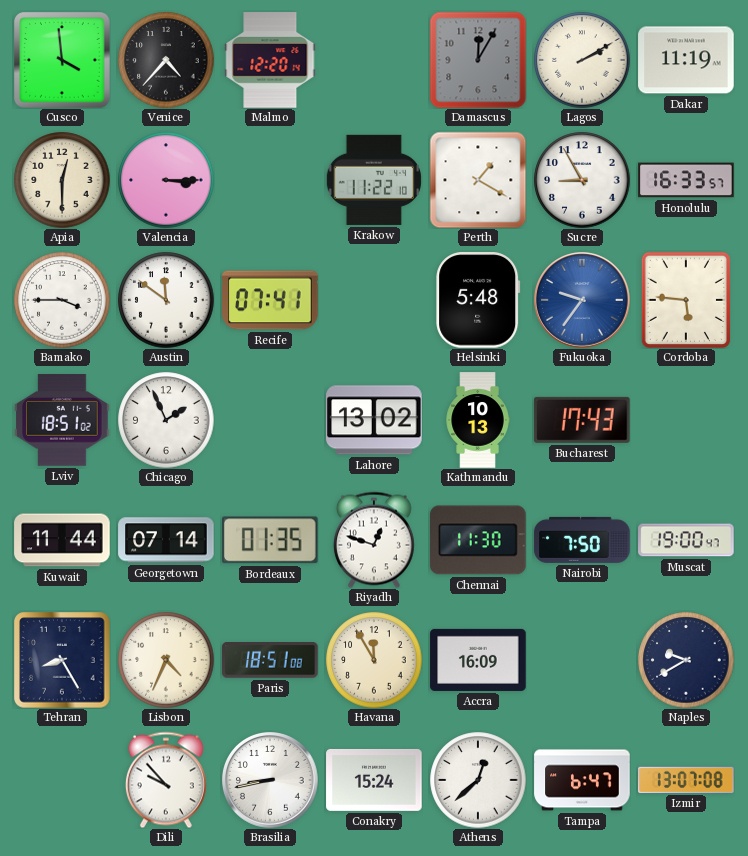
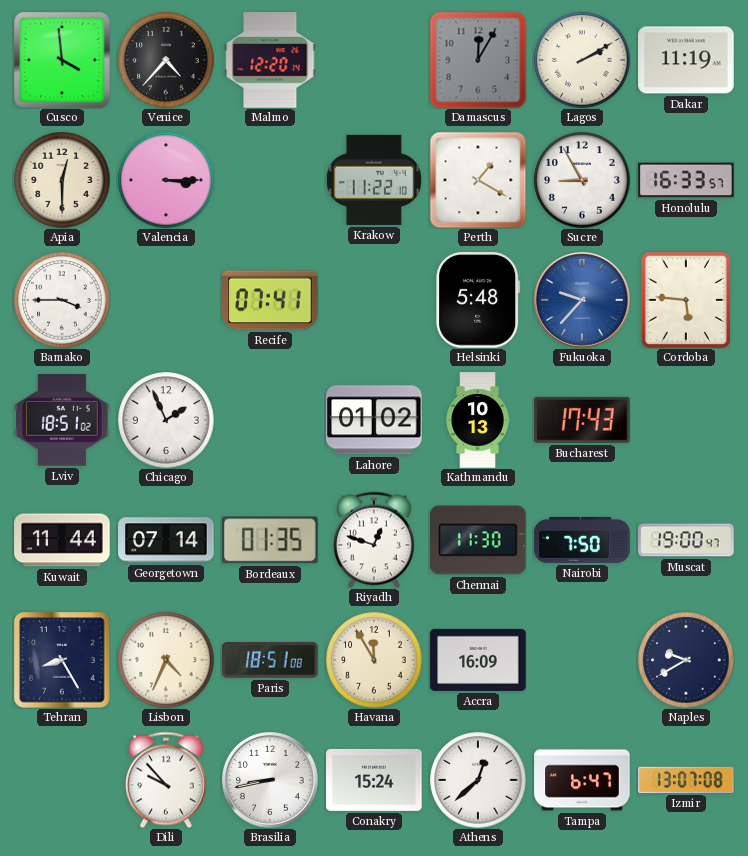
Austin: 11:51 -> none
Fukuoka: 9:36 -> 9:37
Lahore: 13:02 -> 01:02
